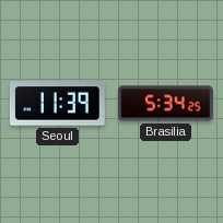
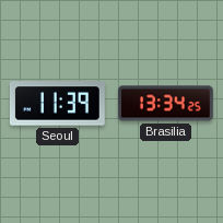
Brasilia: 5:34 -> 13:34
